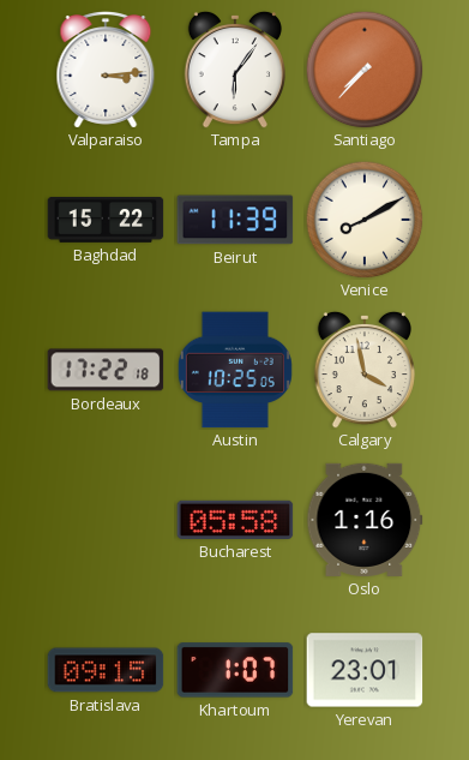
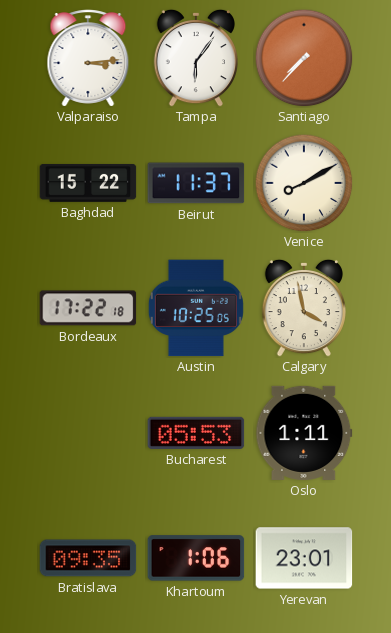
Beirut: 11:39 -> 11:37
Bucharest: 05:58 -> 05:53
Oslo: 1:16 -> 1:11
Bratislava: 09:15 -> 09:35
Khartoum: 1:07 -> 1:06
